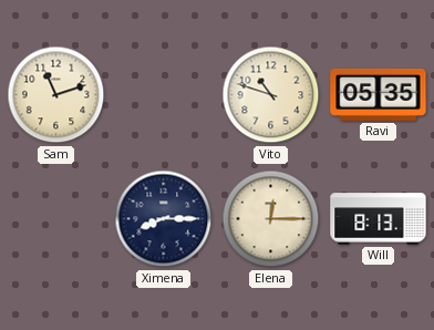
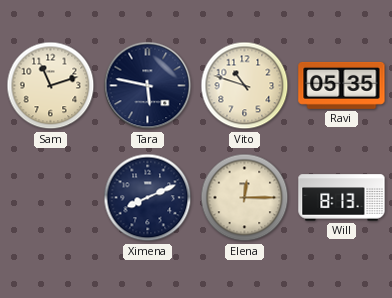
Tara: none -> 5:47
Ximena: 8:15 -> 8:11
